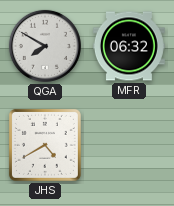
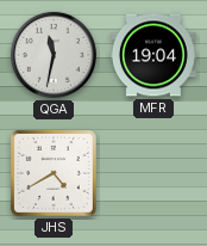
QGA: 7:50 -> 11:32
MFR: 06:32 -> 19:04
